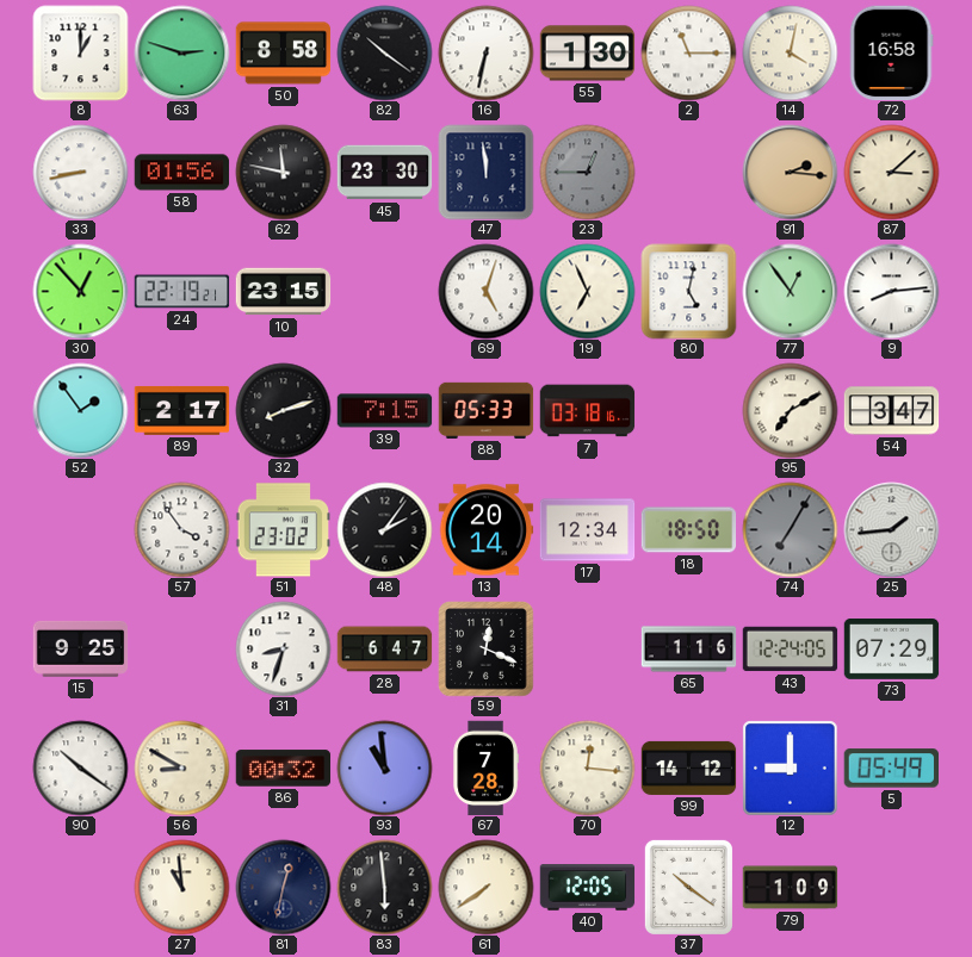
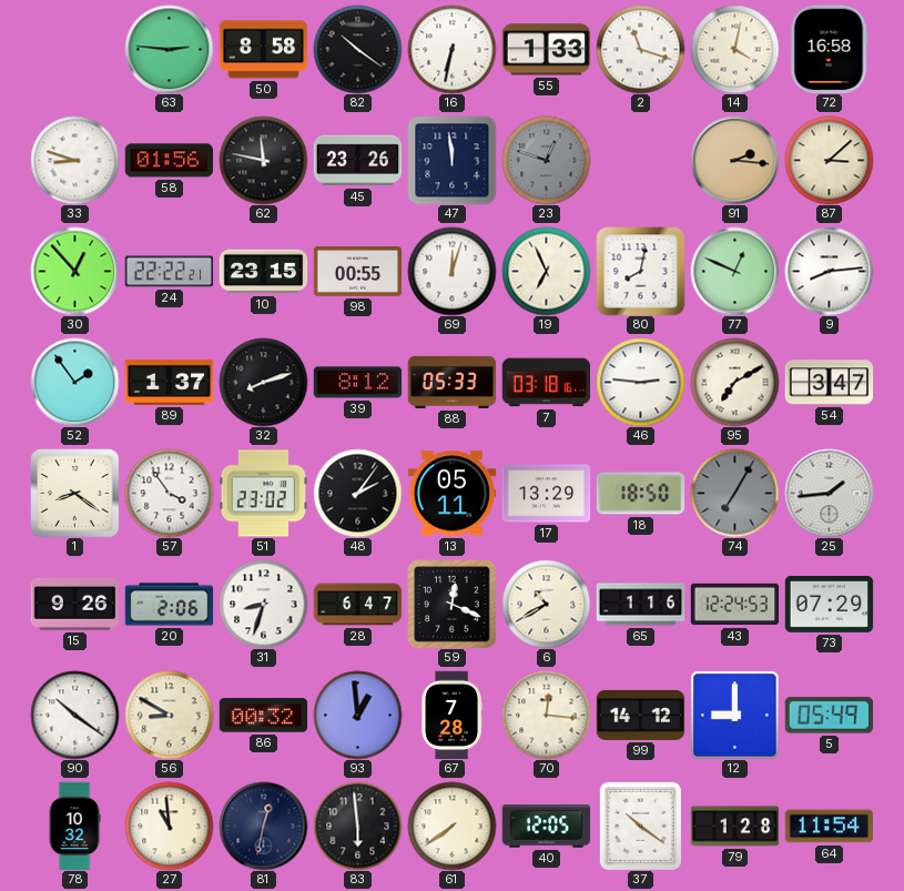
8: 1:00 -> none
63: 2:48 -> 2:46
55: 1:30 -> 1:33
2: 11:15 -> 11:18
33: 8:43 -> 8:48
45: 23:30 -> 23:26
23: 12:45 -> 12:48
24: 22:19 -> 22:22
98: none -> 00:55
69: 5:03 -> 12:03
80: 5:02 -> 8:02
77: 12:54 -> 12:49
89: 2:17 -> 1:37
39: 7:15 -> 8:12
46: none -> 2:46
1: none -> 8:21
13: 20:14 -> 05:11
17: 12:34 -> 13:29
15: 9:25 -> 9:26
20: none -> 2:06
6: none -> 10:40
43: 12:24:05 -> 12:24:53
93: 10:59 -> 12:59
78: none -> 10:32
79: 1:09 -> 1:28
64: none -> 11:54
